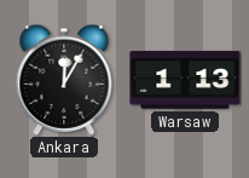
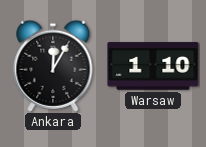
Warsaw: 1:13 -> 1:10
